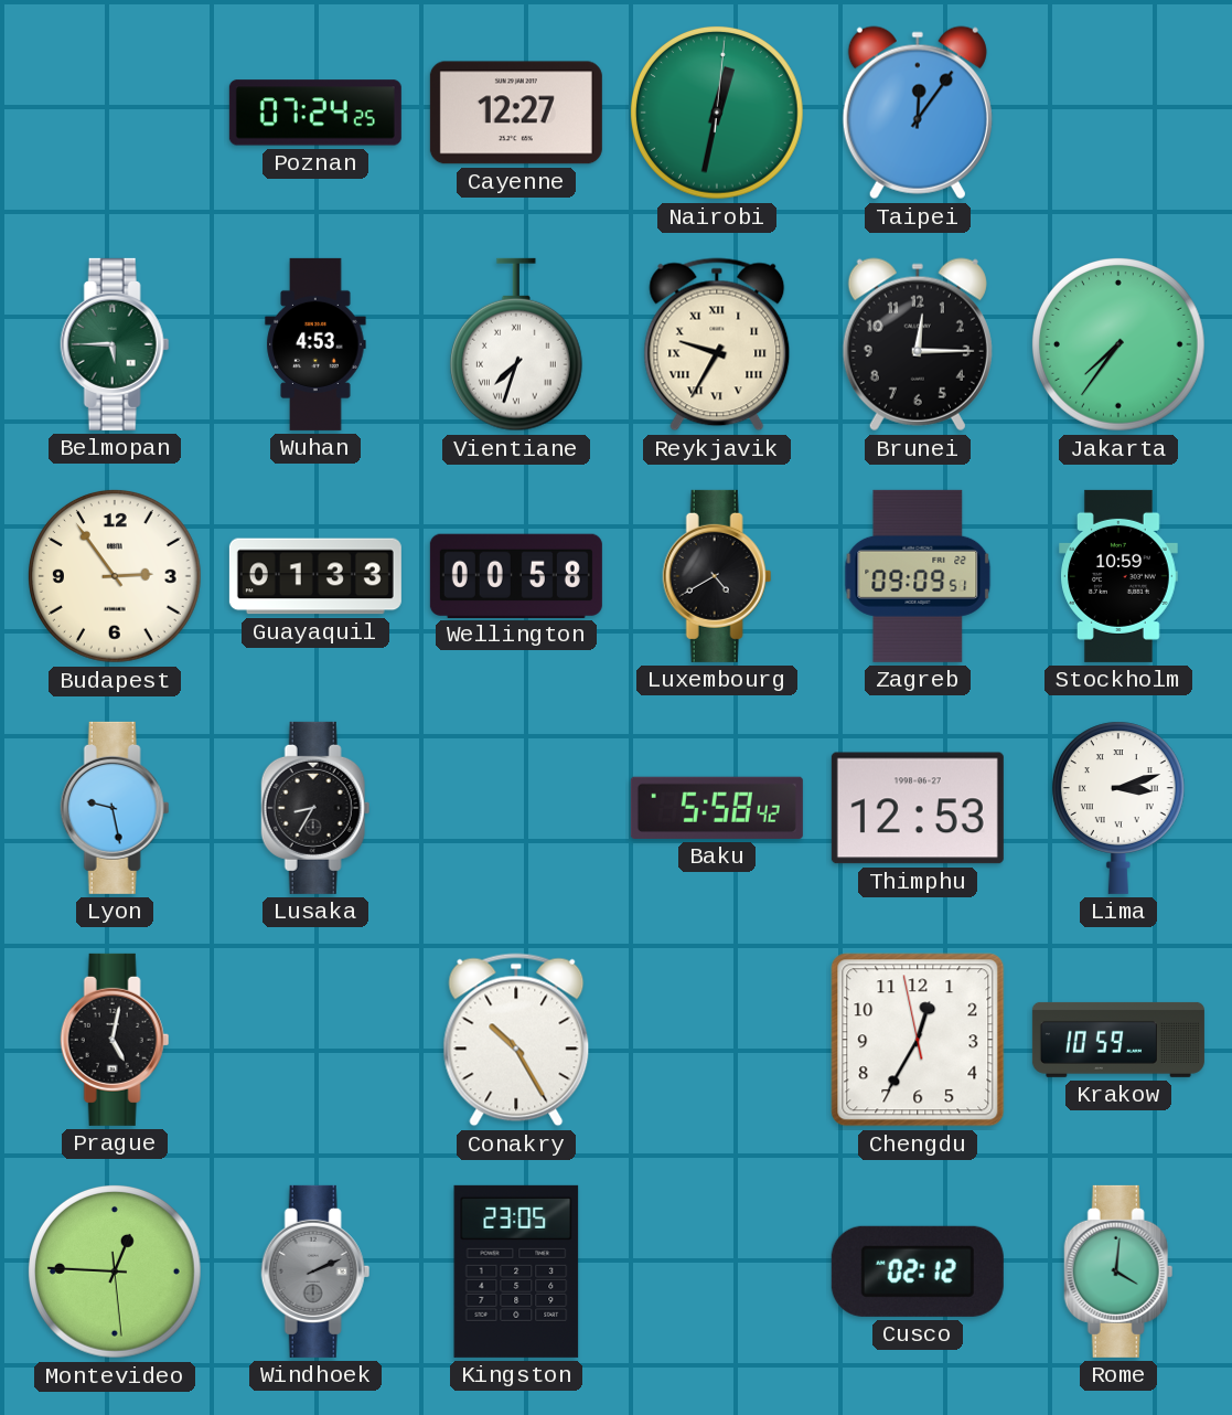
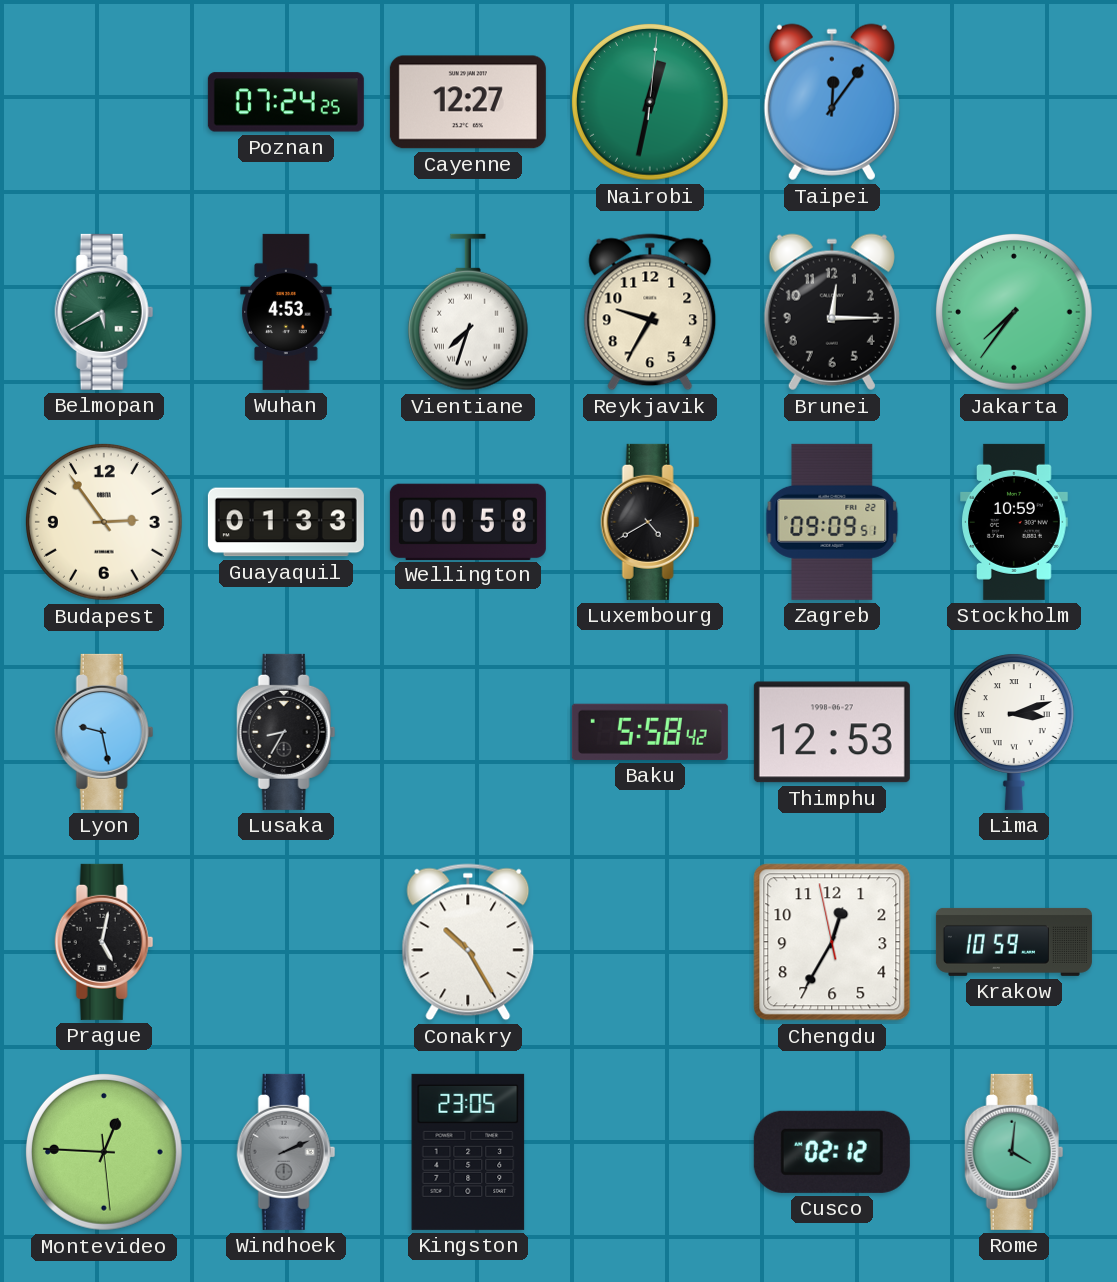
Belmopan: 5:45 -> 5:40
Reykjavik numerals: Roman -> Arabic
